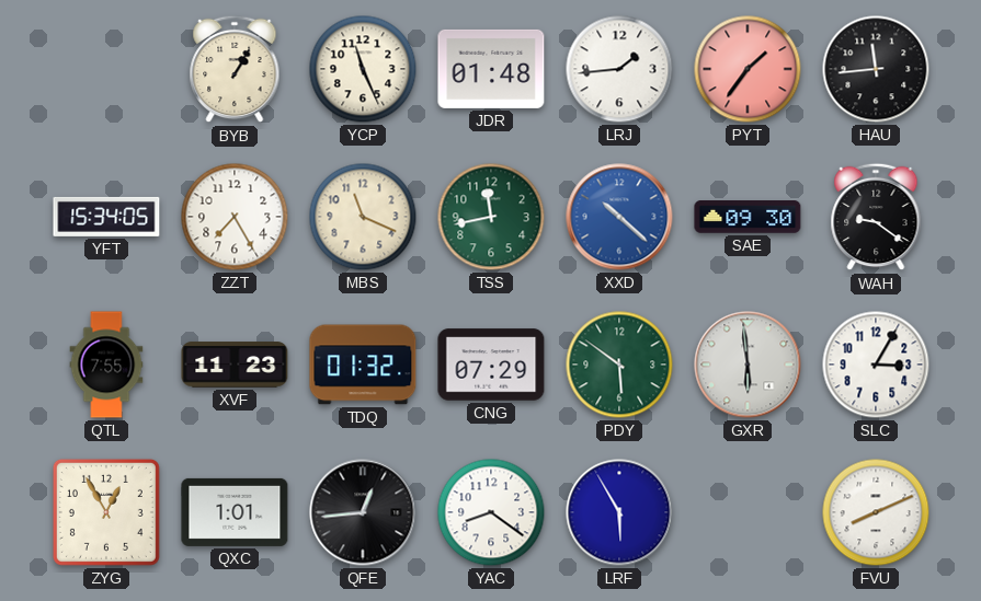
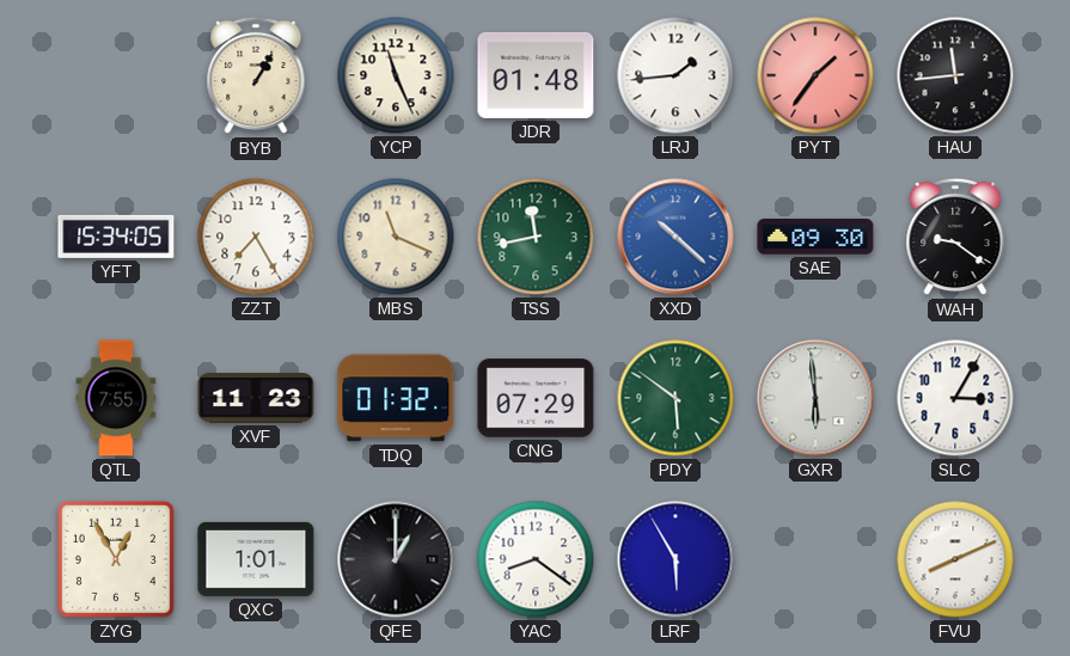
QFE: 12:44 -> 1:00
